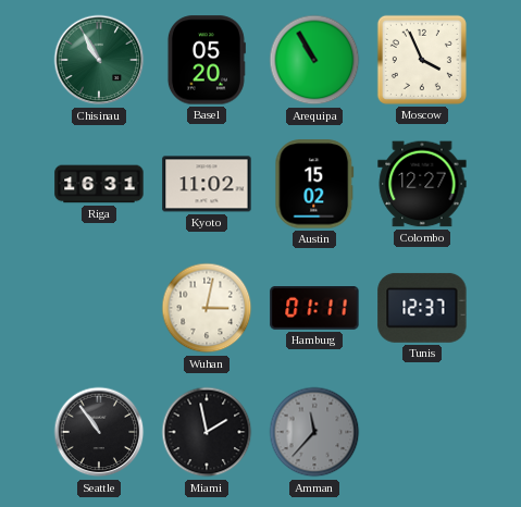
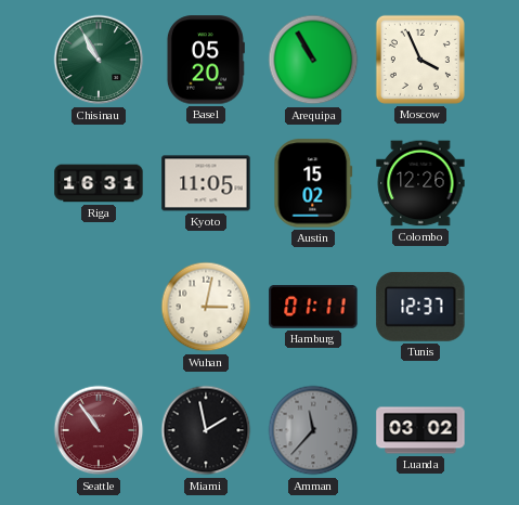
Kyoto: 11:02 -> 11:05
Colombo: 12:27 -> 12:26
Seattle dial: black -> burgundy
Luanda: none -> 03:02
